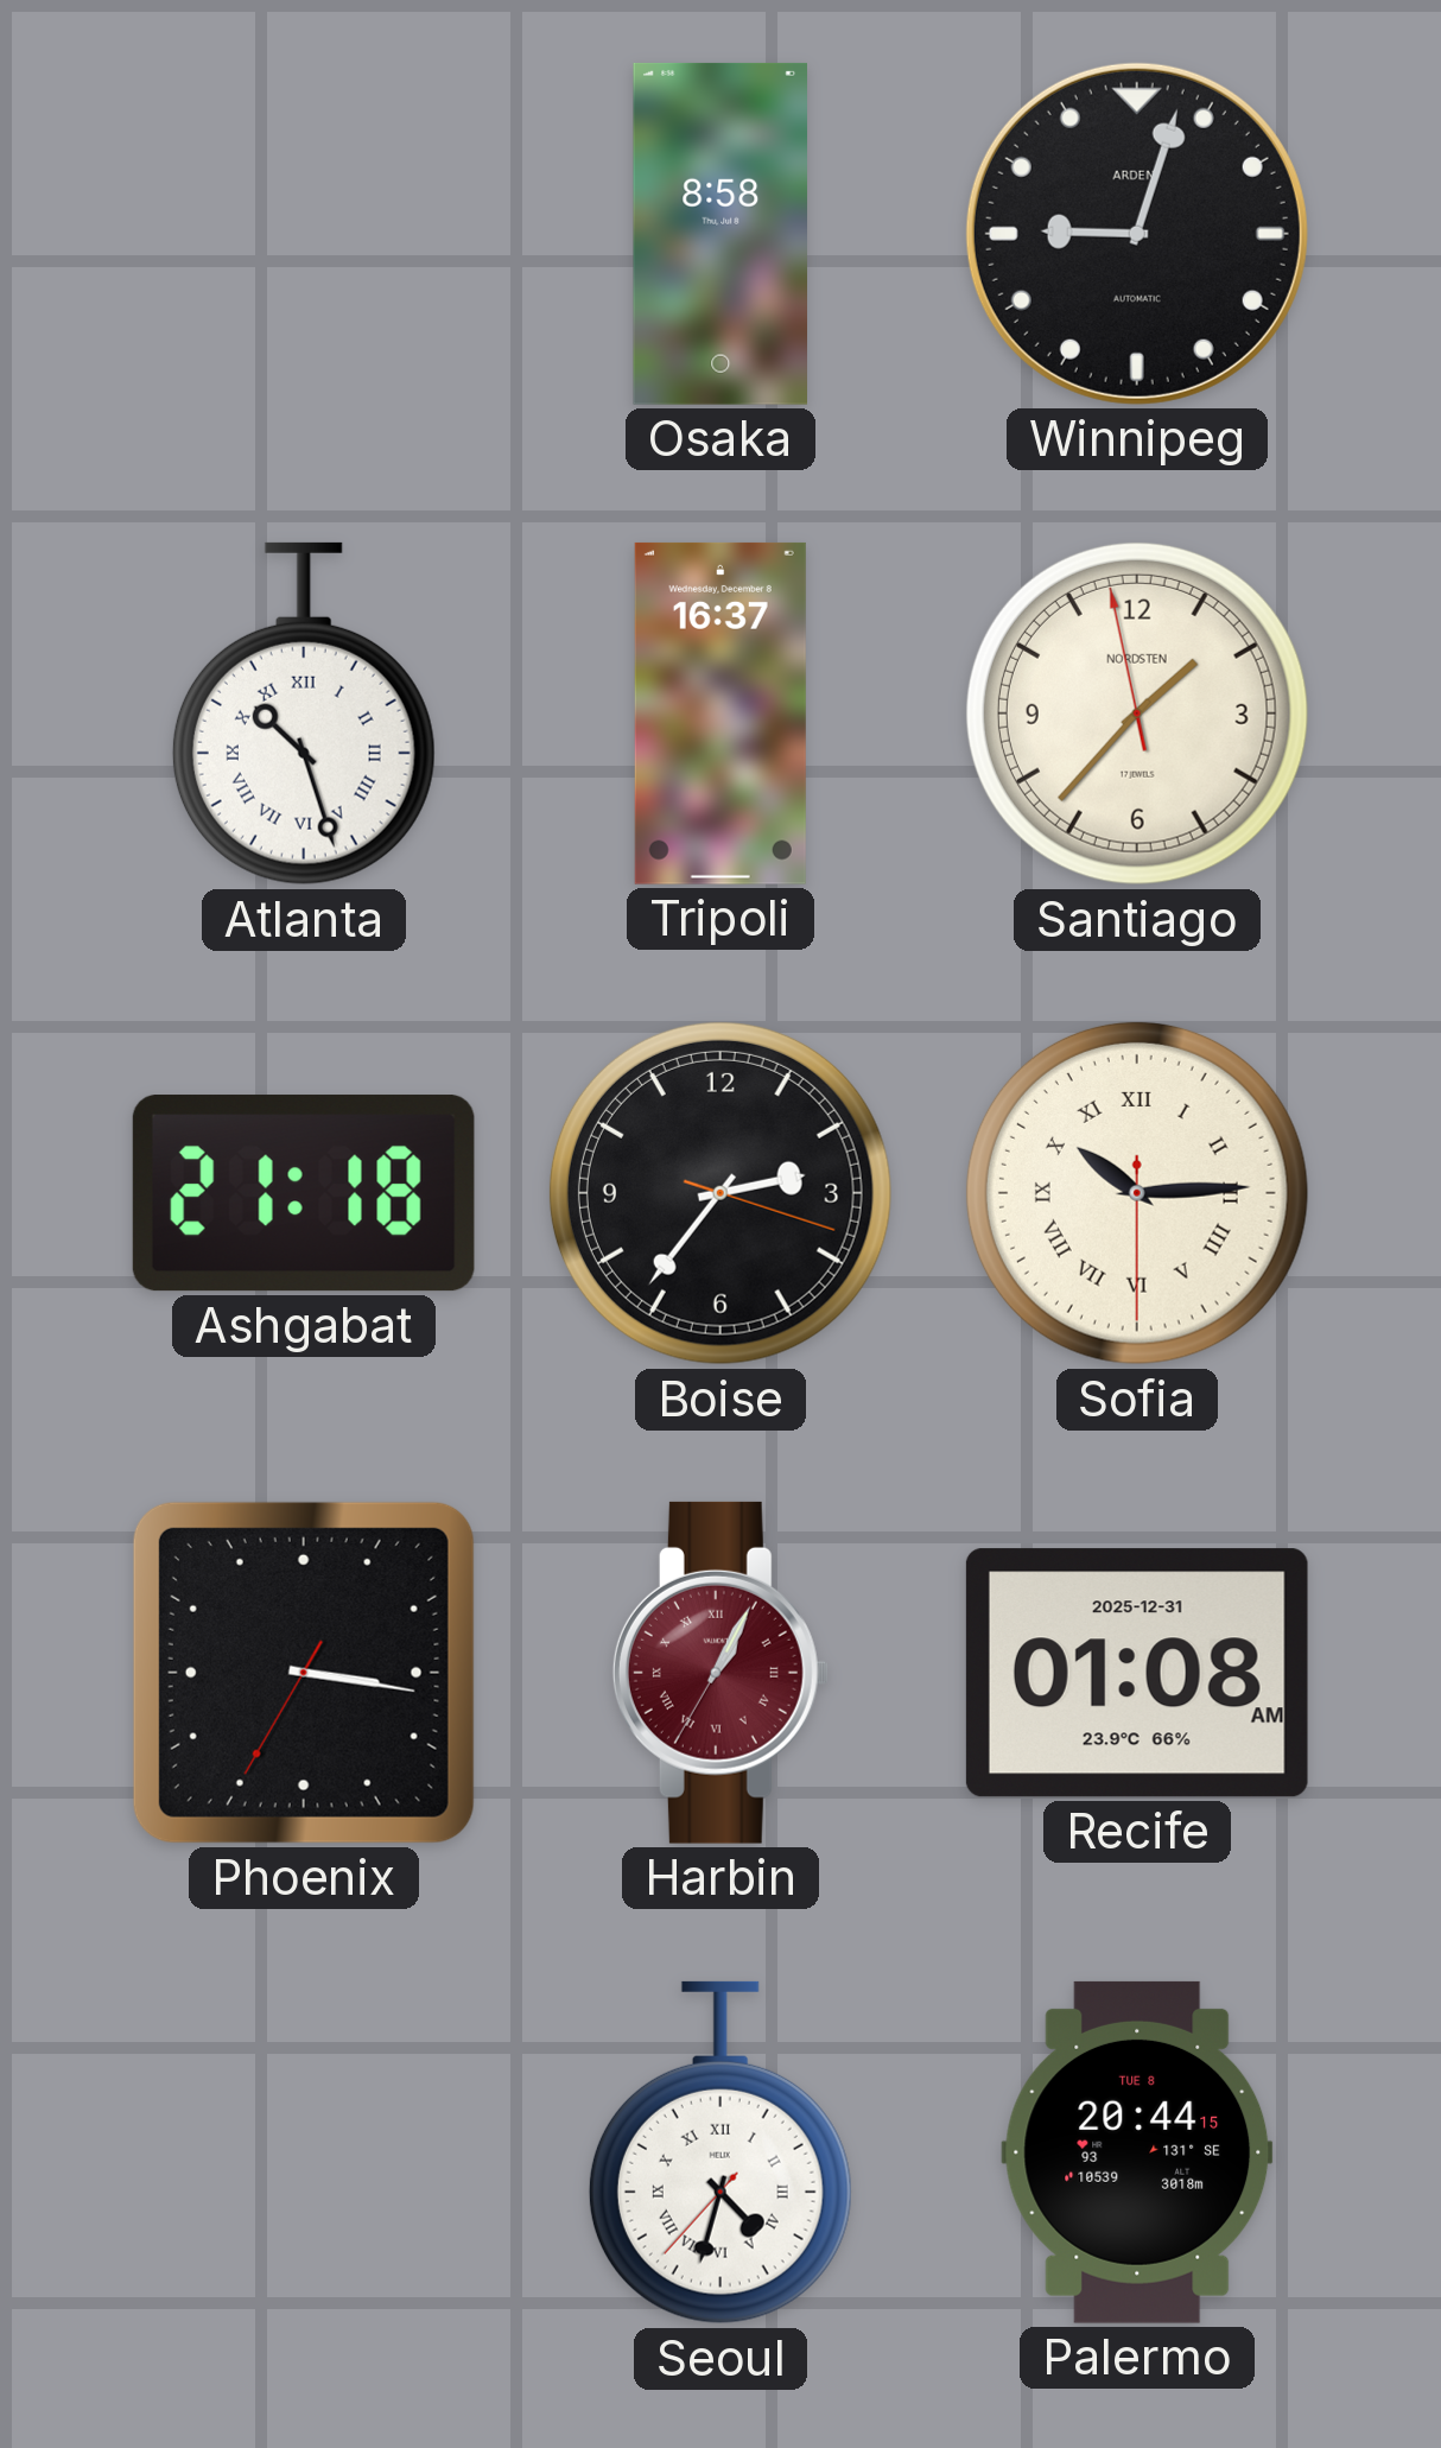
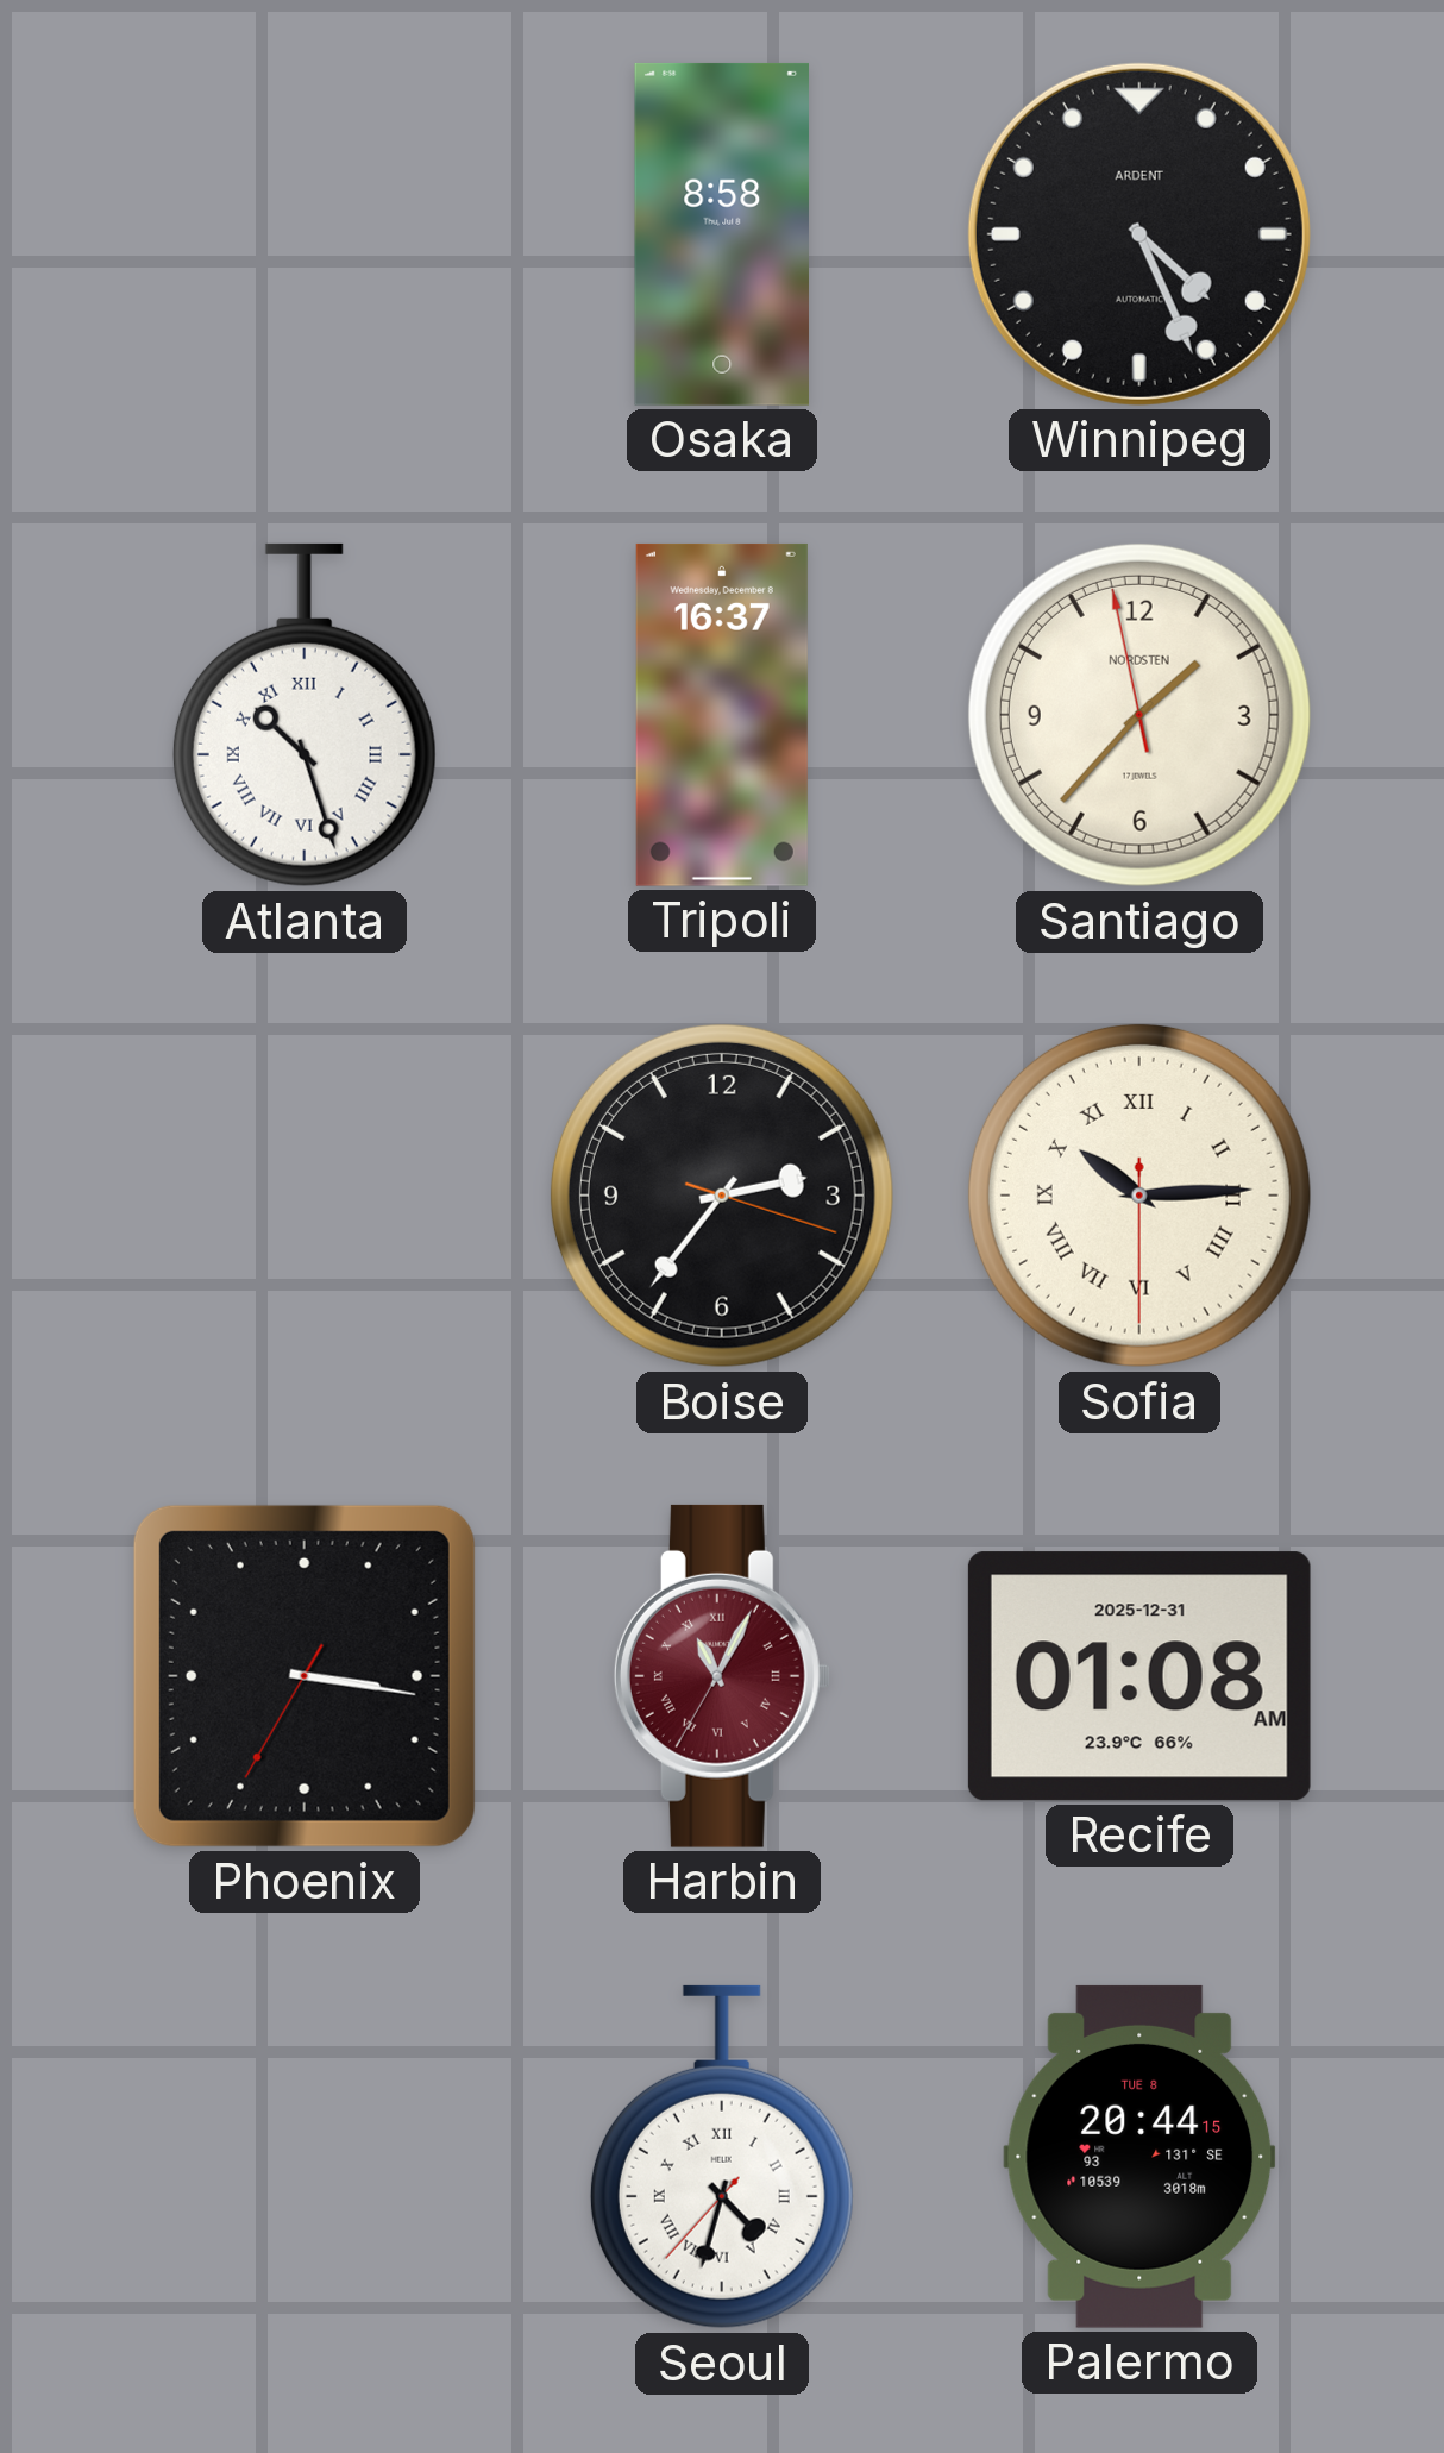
Winnipeg: 9:03 -> 4:26
Ashgabat: 21:18 -> none
Harbin: 1:04 -> 11:04
